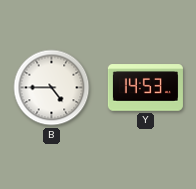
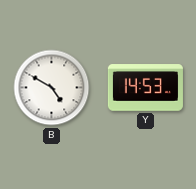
B: 4:45 -> 4:50
